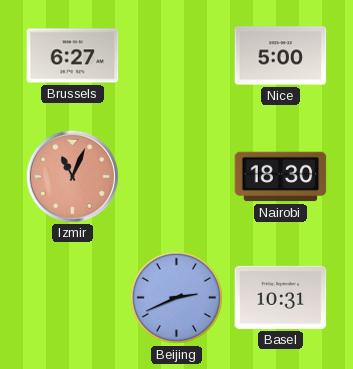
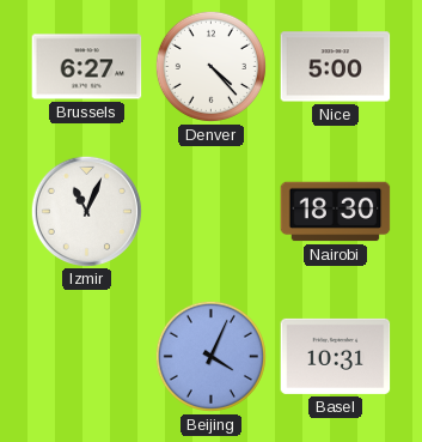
Denver: none -> 4:23
Izmir dial: salmon -> white
Beijing: 2:41 -> 4:04
